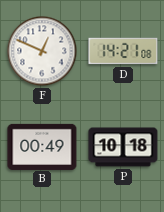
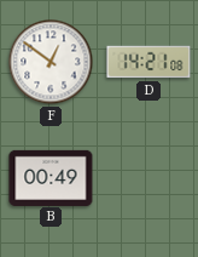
F: 12:49 -> 12:51
P: 10:18 -> none
